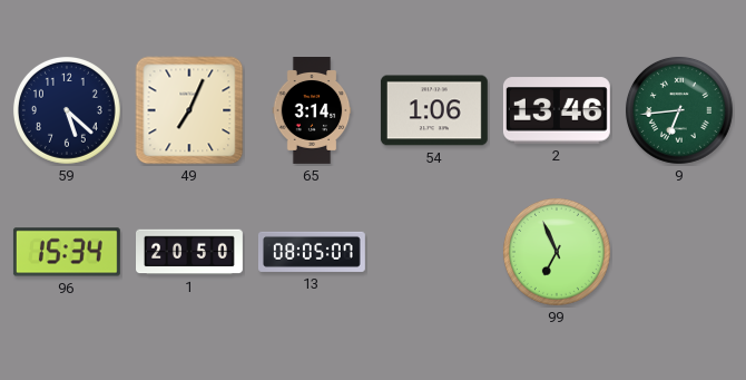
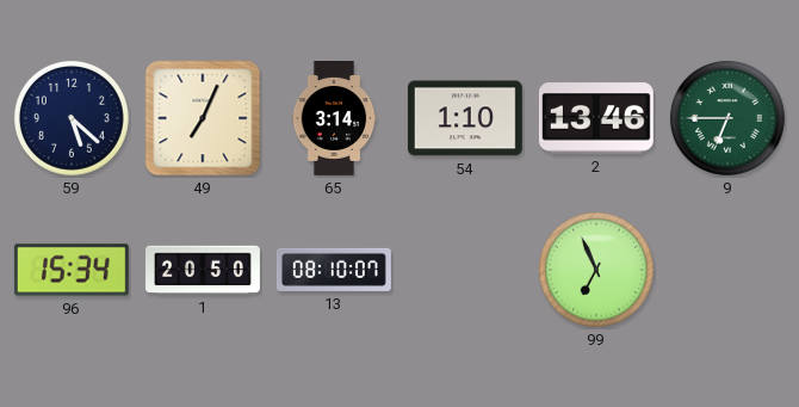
54: 1:06 -> 1:10
9: 6:44 -> 6:45
13: 08:05 -> 08:10
